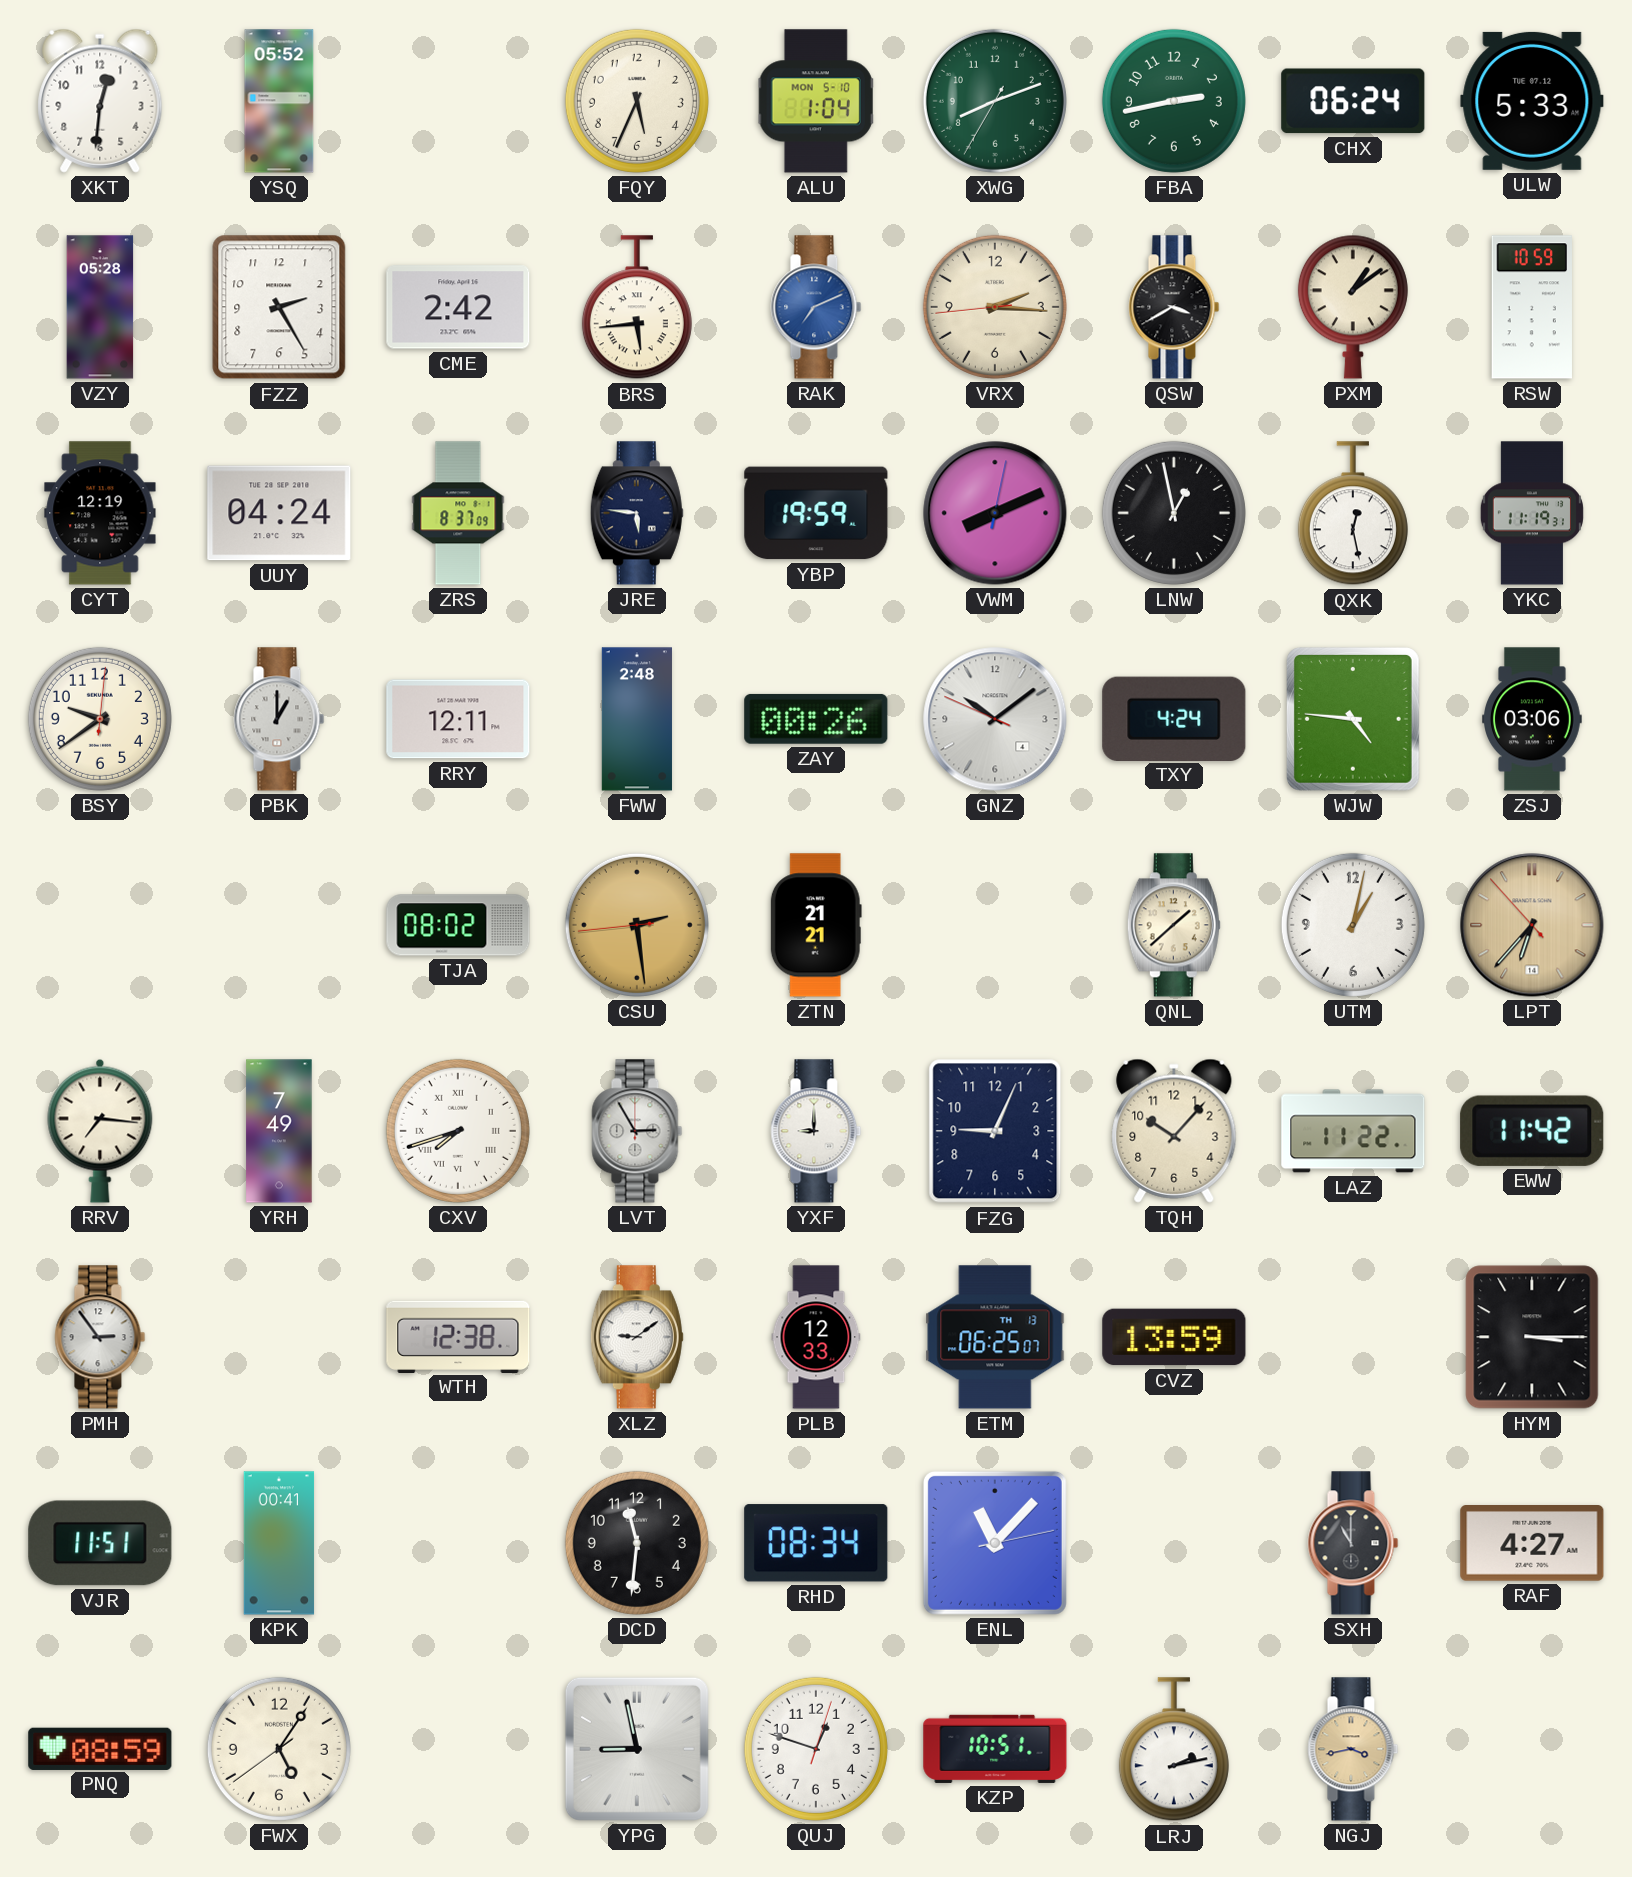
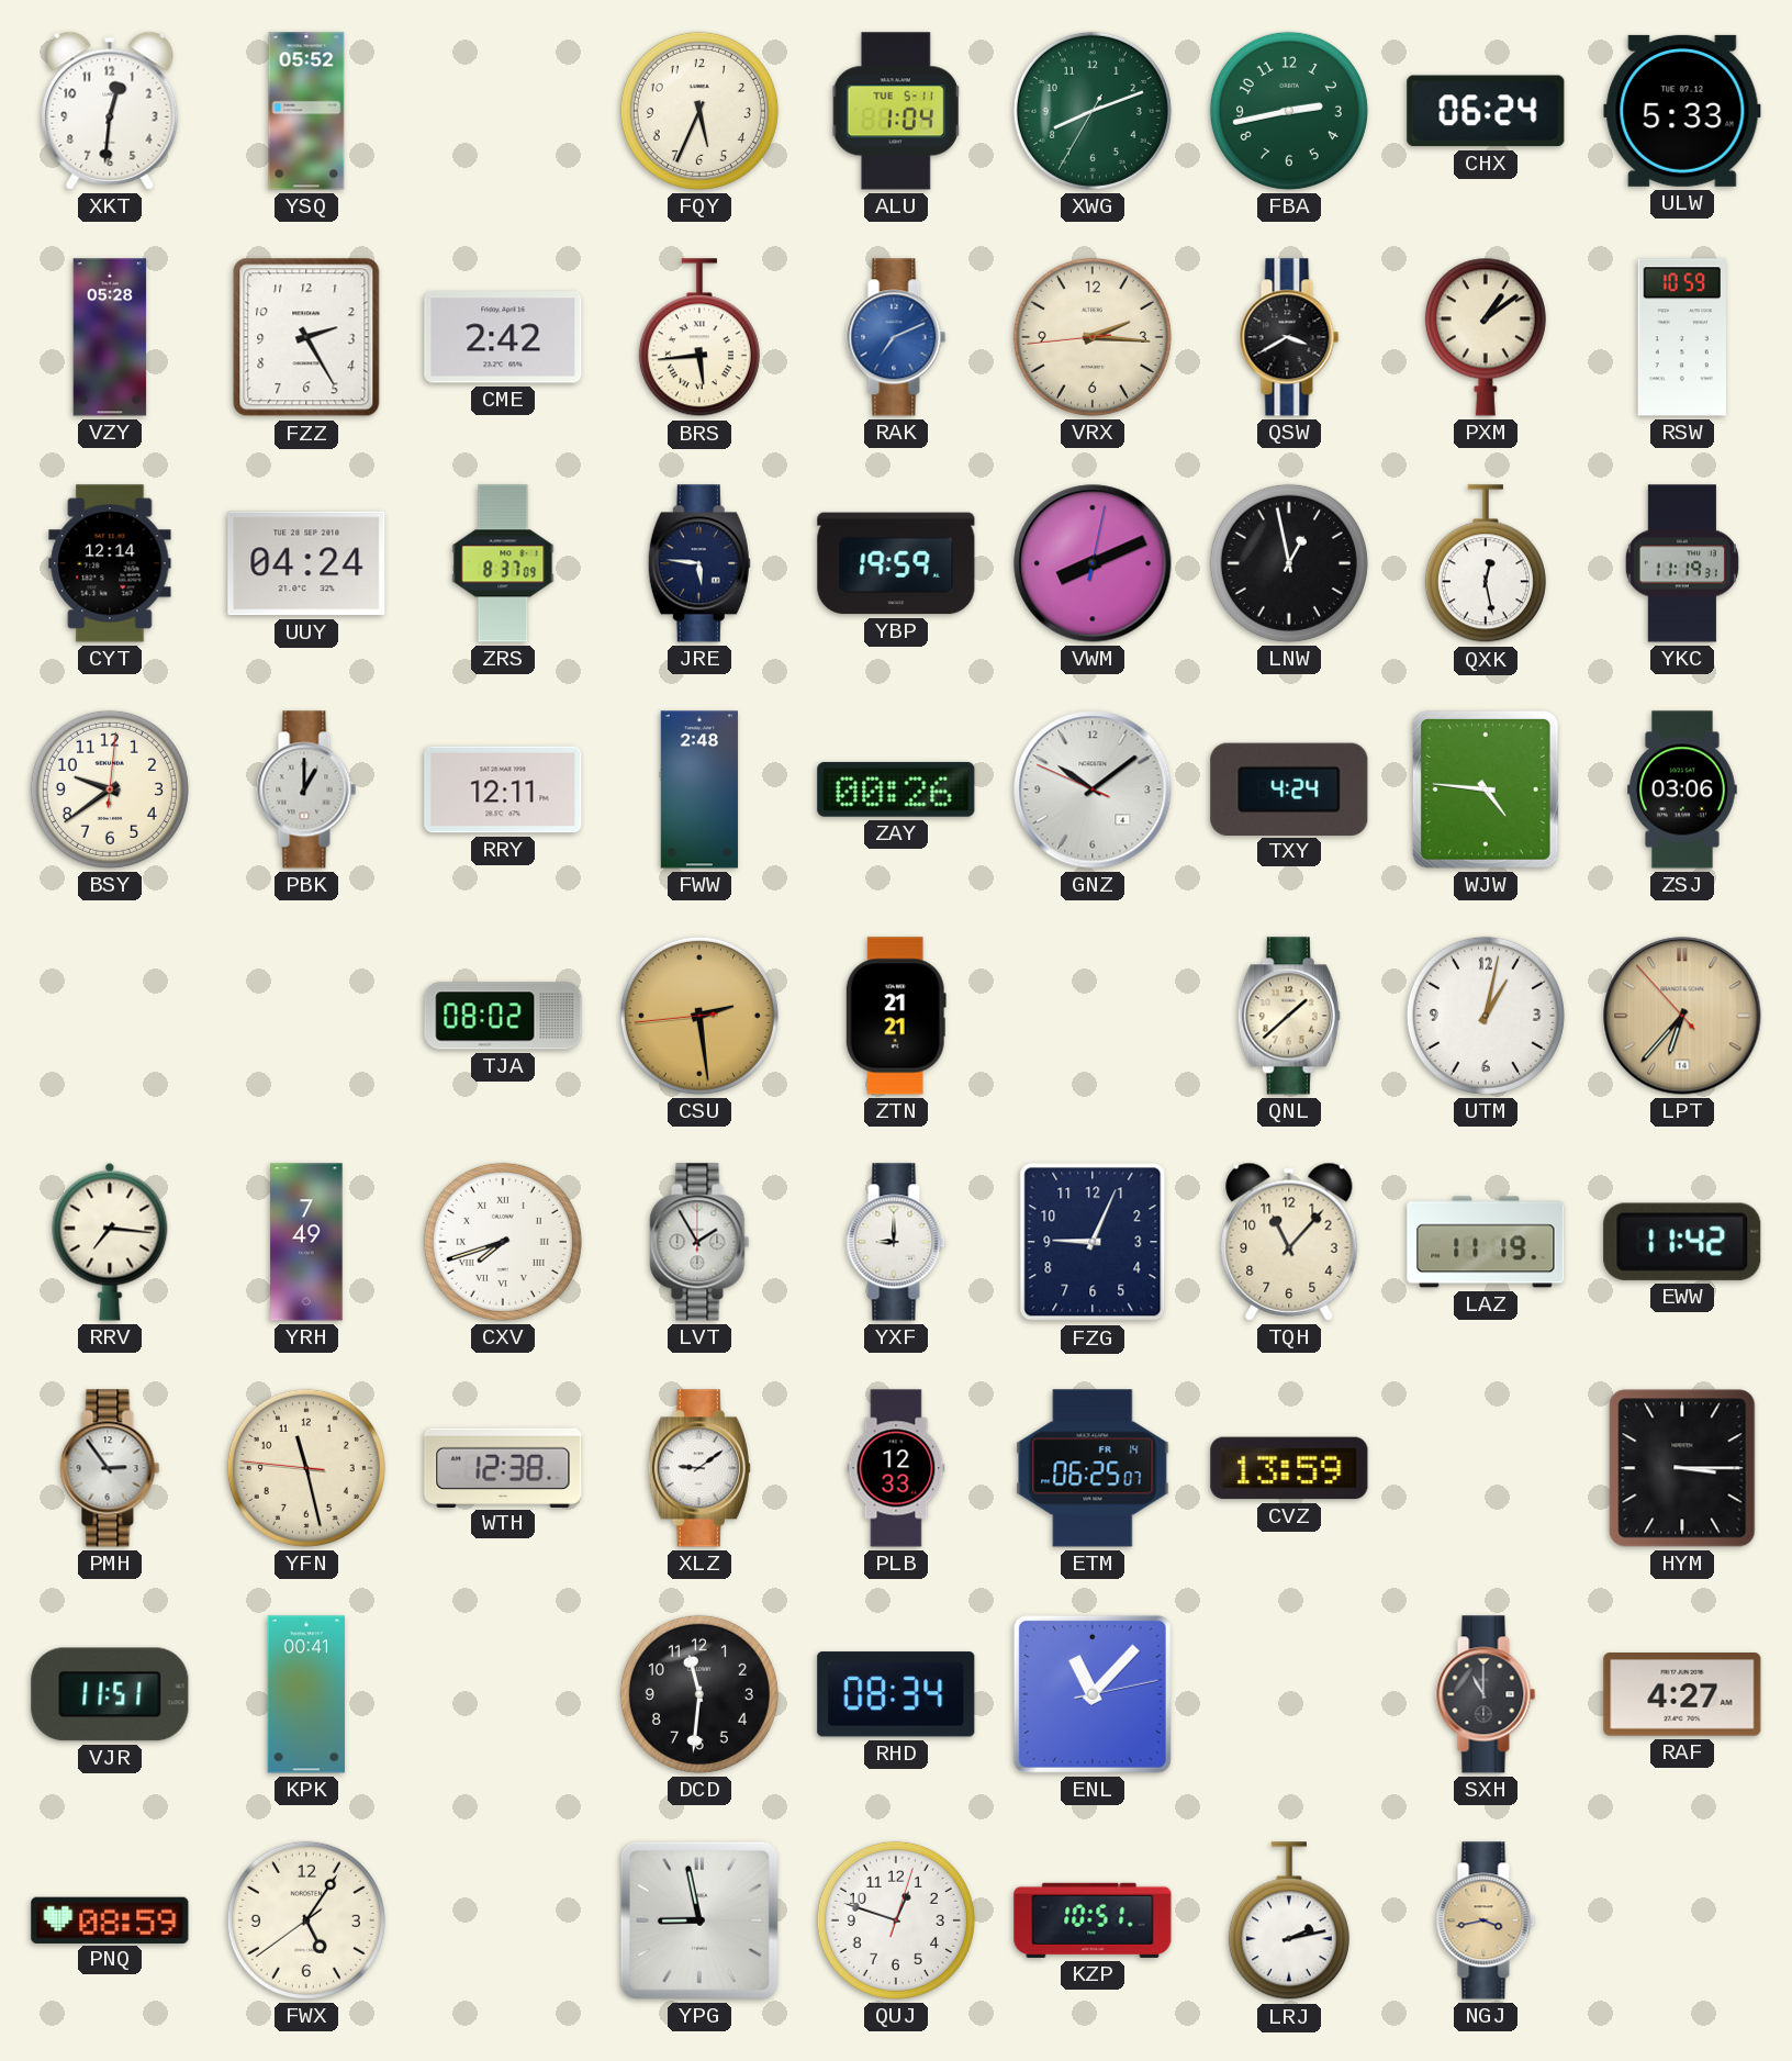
ALU date: MON 5-10 -> TUE 5-11
CYT: 12:19 -> 12:14
LVT: 2:55 -> 1:55
TQH: 10:07 -> 11:07
LAZ: 11:22 -> 11:19
YFN: none -> 11:27
ETM date: TH 13 -> FR 14
